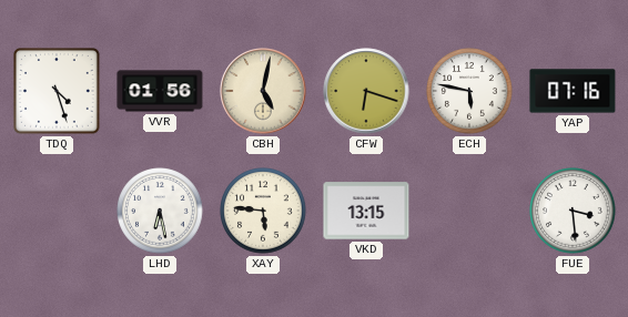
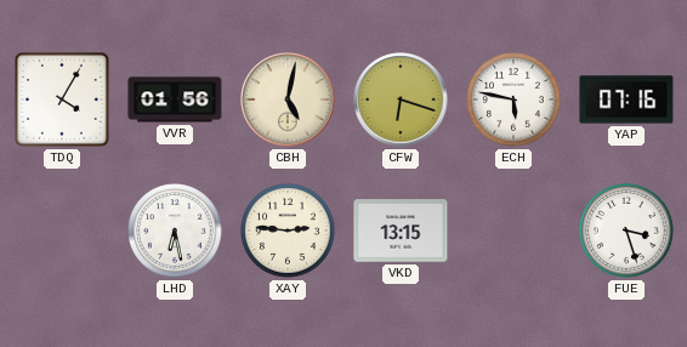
TDQ: 4:27 -> 4:05
XAY: 5:46 -> 2:46
FUE: 3:29 -> 3:27
